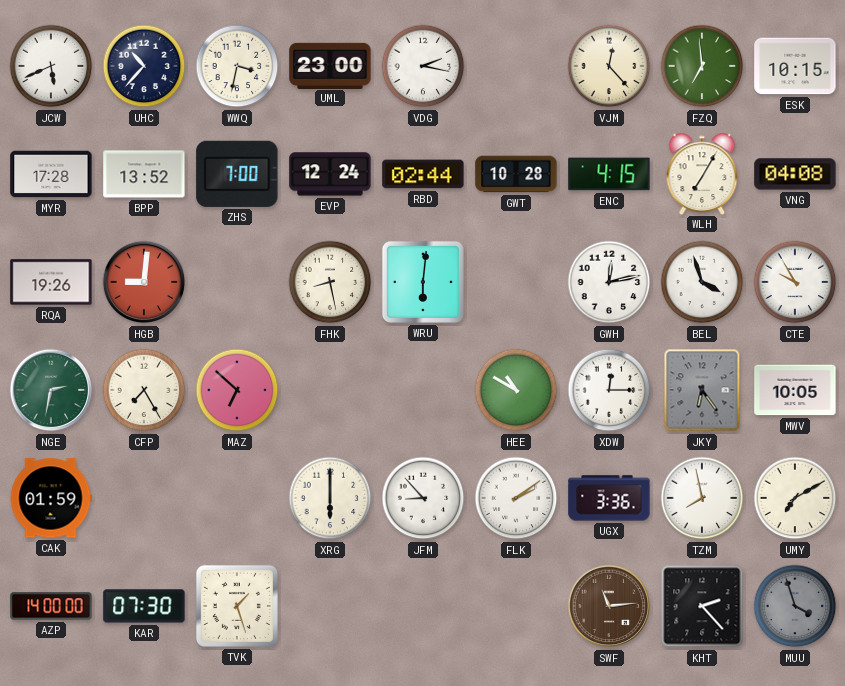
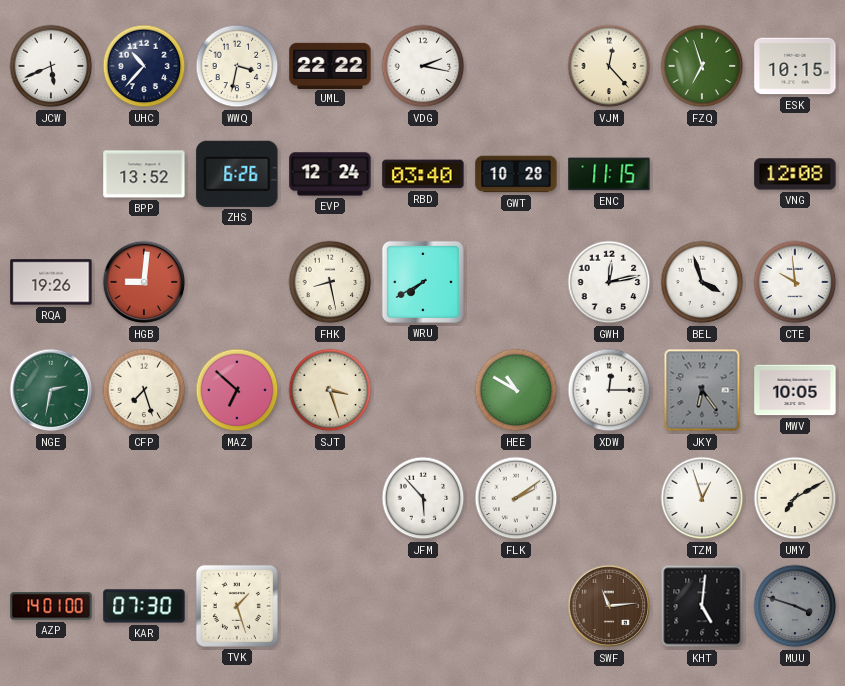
UML: 23:00 -> 22:22
FZQ: 6:59 -> 6:57
MYR: 17:28 -> none
ZHS: 7:00 -> 6:26
RBD: 02:44 -> 03:40
ENC: 4:15 -> 11:15
WLH: 7:05 -> none
VNG: 04:08 -> 12:08
WRU: 6:01 -> 7:40
CTE: 9:55 -> 9:59
CFP: 7:25 -> 7:27
SJT: none -> 3:27
CAK: 01:59 -> none
XRG: 6:00 -> none
JFM: 8:53 -> 5:53
UGX: 3:36 -> none
TZM: 7:58 -> 12:57
AZP: 14:00 -> 14:01
KHT: 2:23 -> 5:01
MUU: 3:57 -> 3:48
